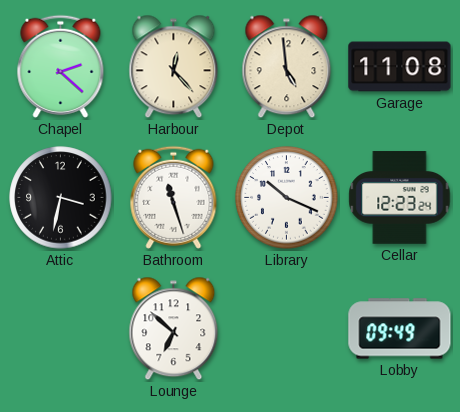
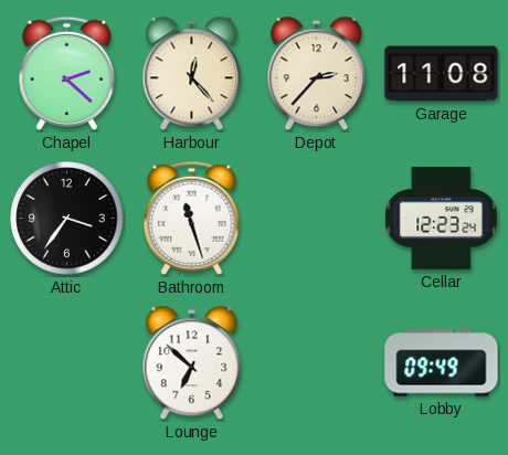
Depot: 4:59 -> 2:37
Attic: 3:32 -> 3:36
Library: 10:19 -> none
